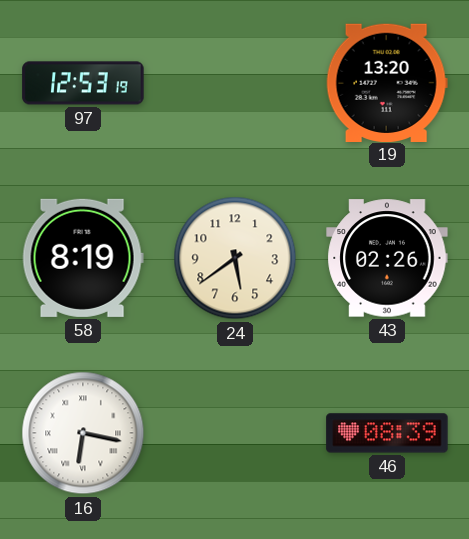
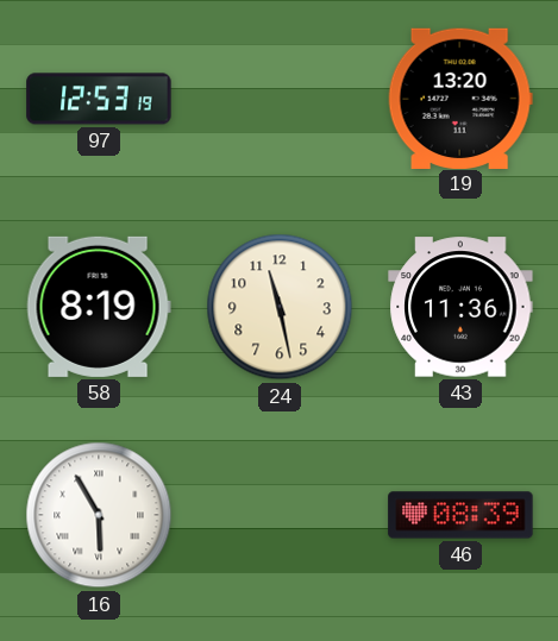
24: 5:39 -> 11:28
43: 02:26 -> 11:36
16: 6:17 -> 5:55
